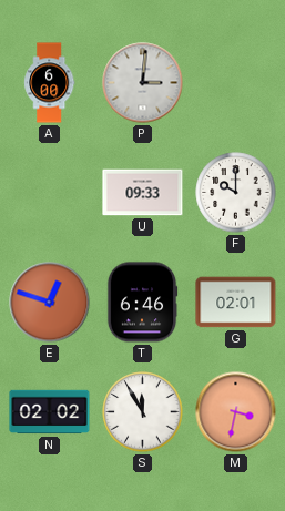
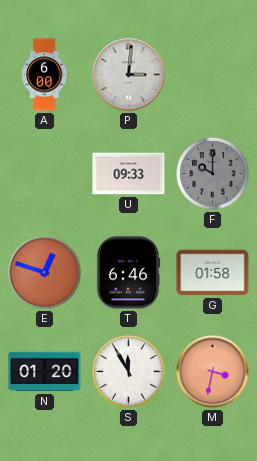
F dial: white -> grey
G: 02:01 -> 01:58
N: 02:02 -> 01:20
